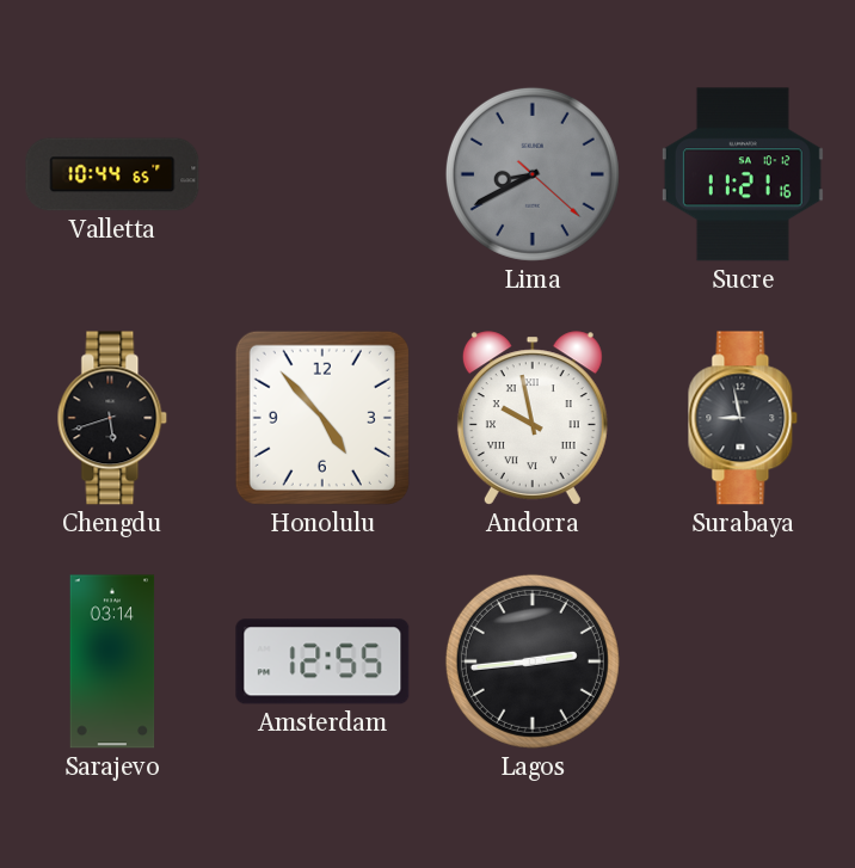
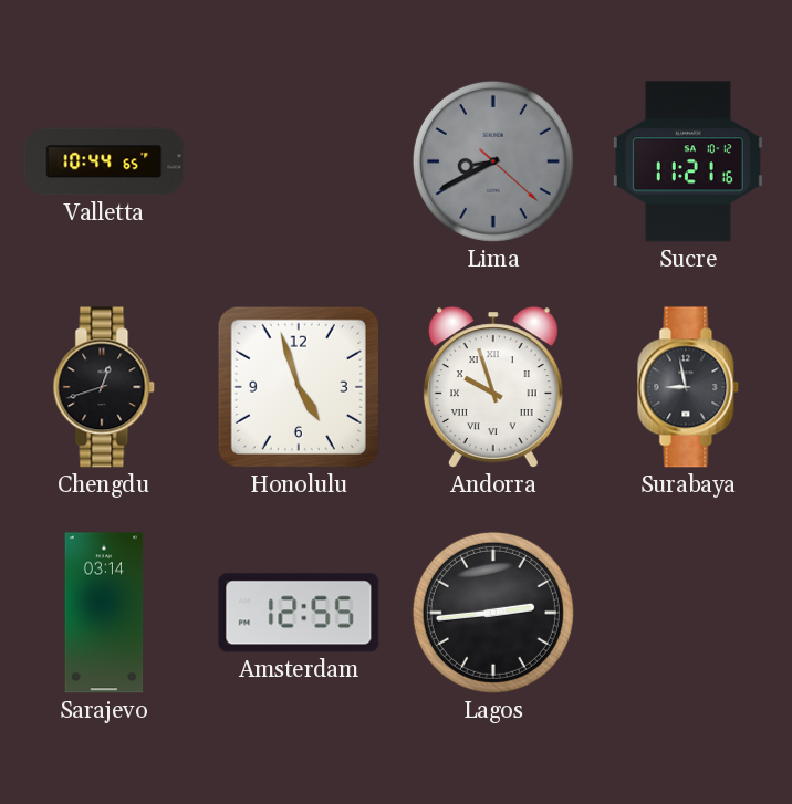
Chengdu: 5:42 -> 12:42
Honolulu: 4:53 -> 4:57
Andorra: 9:58 -> 9:57
